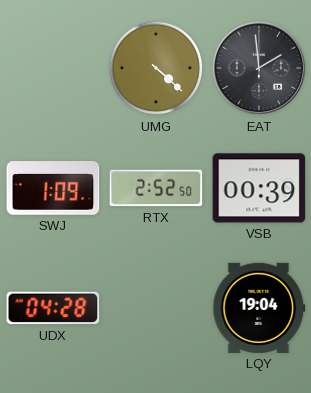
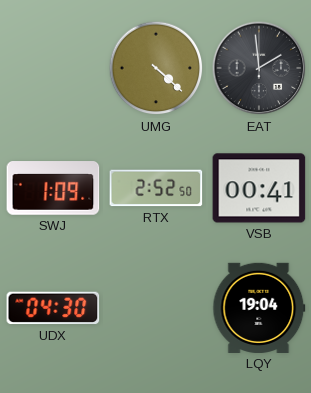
VSB: 00:39 -> 00:41
UDX: 04:28 -> 04:30
